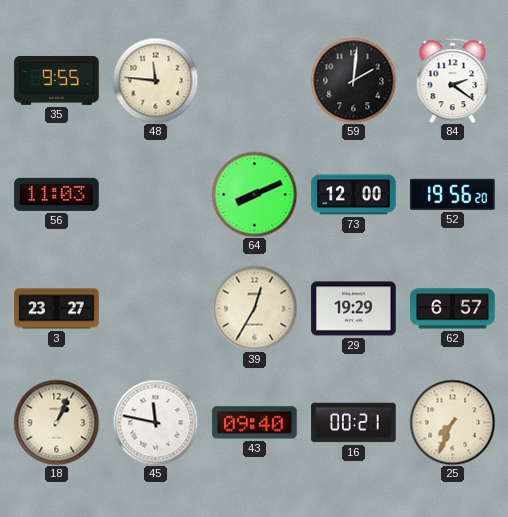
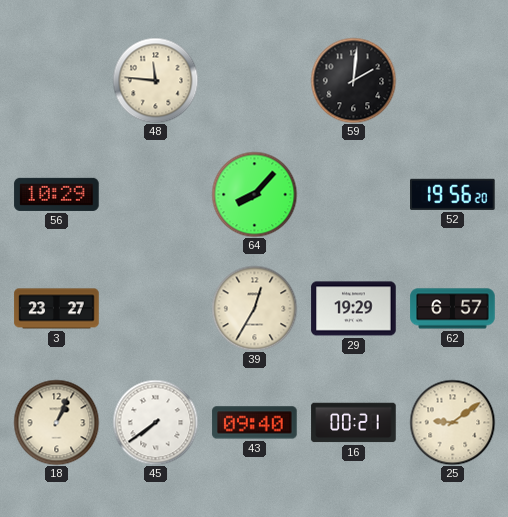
35: 9:55 -> none
84: 2:21 -> none
56: 11:03 -> 10:29
64: 8:11 -> 8:07
73: 12:00 -> none
45: 11:47 -> 7:39
25: 7:34 -> 9:09
